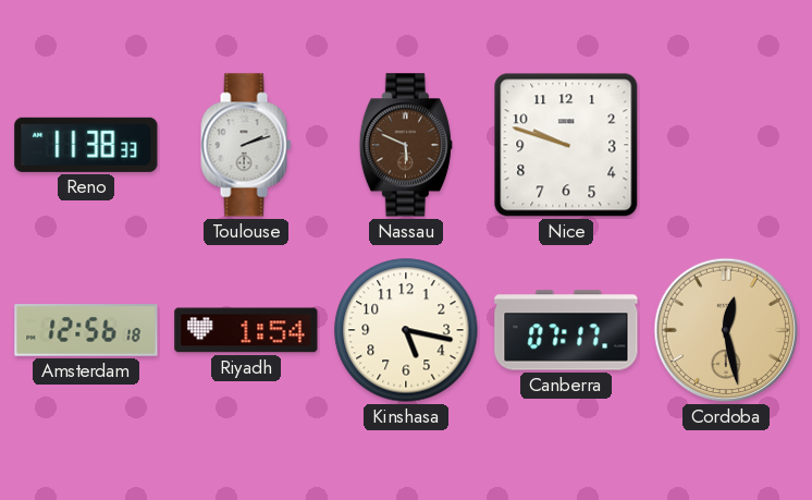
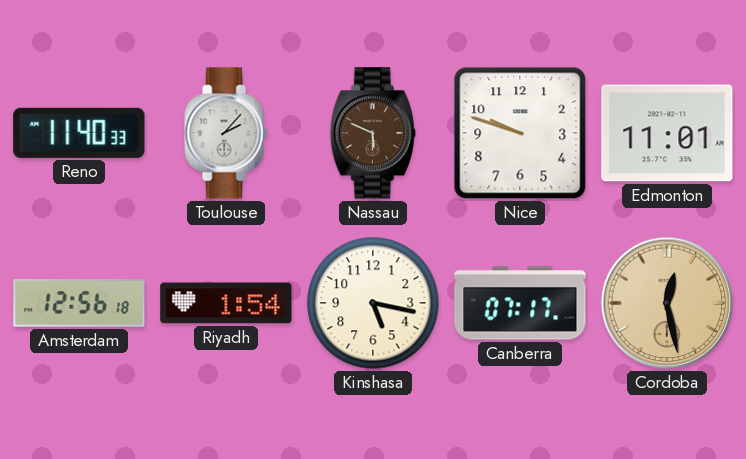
Reno: 11:38 -> 11:40
Toulouse: 2:12 -> 2:07
Edmonton: none -> 11:01
